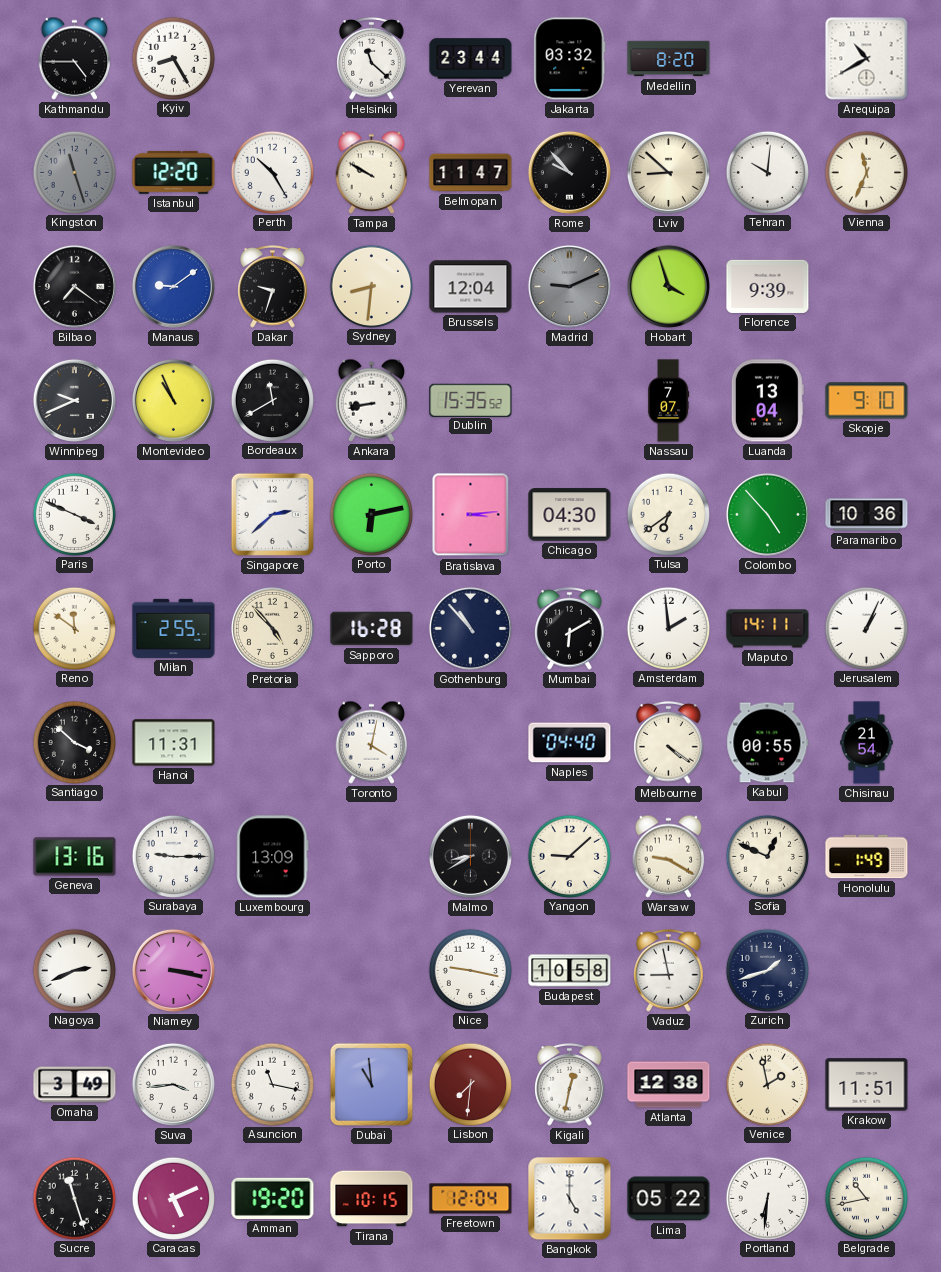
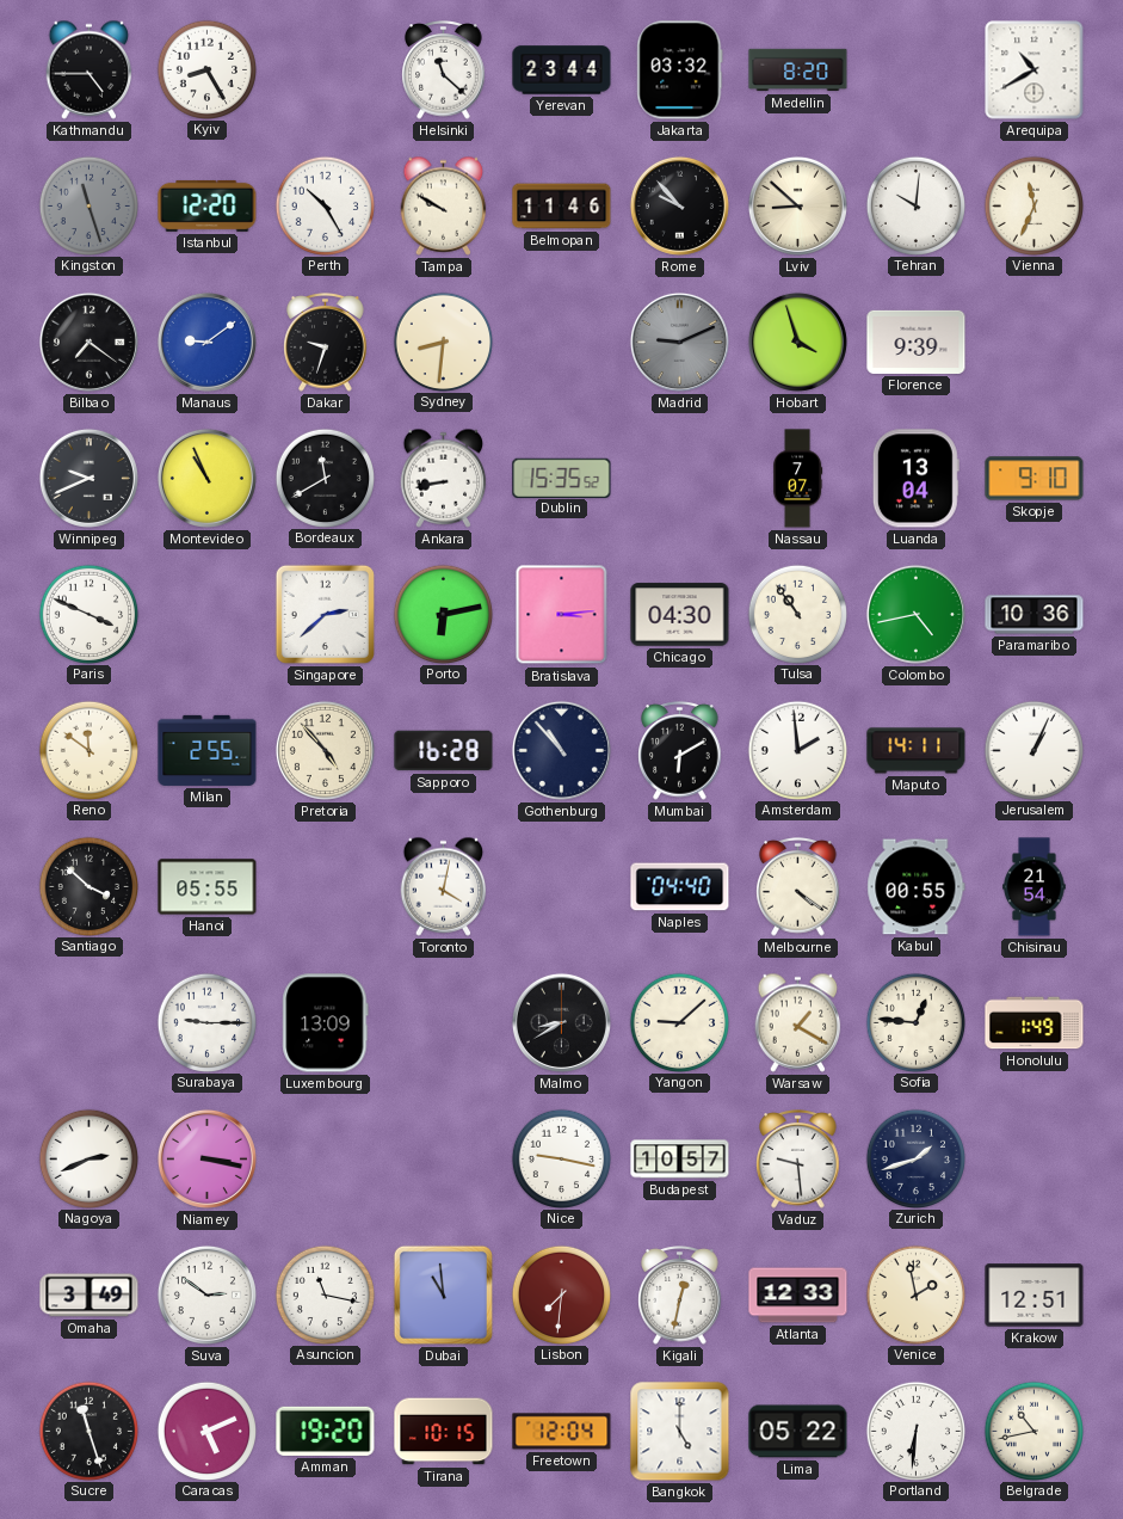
Belmopan: 11:47 -> 11:46
Brussels: 12:04 -> none
Tulsa: 6:39 -> 10:54
Colombo: 4:53 -> 4:43
Hanoi: 11:31 -> 05:55
Geneva: 13:16 -> none
Warsaw: 9:20 -> 1:20
Sofia: 12:49 -> 12:46
Budapest: 10:58 -> 10:57
Vaduz: 8:58 -> 9:29
Suva: 3:44 -> 2:51
Atlanta: 12:38 -> 12:33
Krakow: 11:51 -> 12:51
